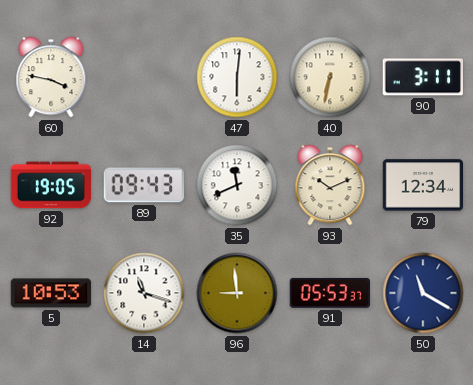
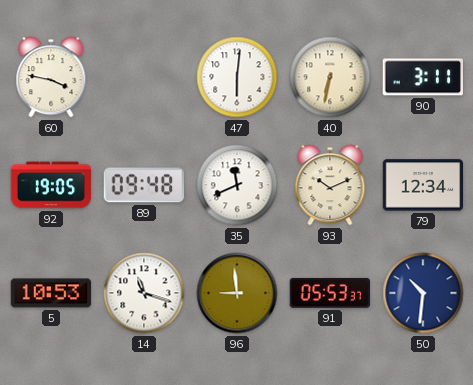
89: 09:43 -> 09:48
50: 11:20 -> 10:31
